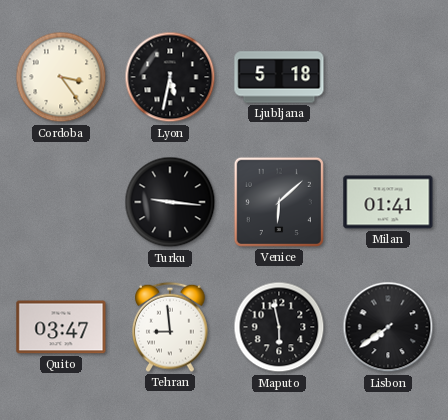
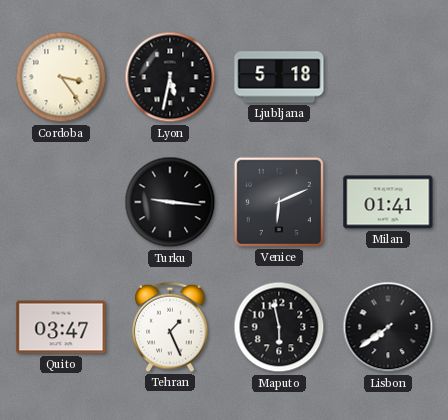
Venice: 6:08 -> 6:11
Tehran: 8:59 -> 1:26
